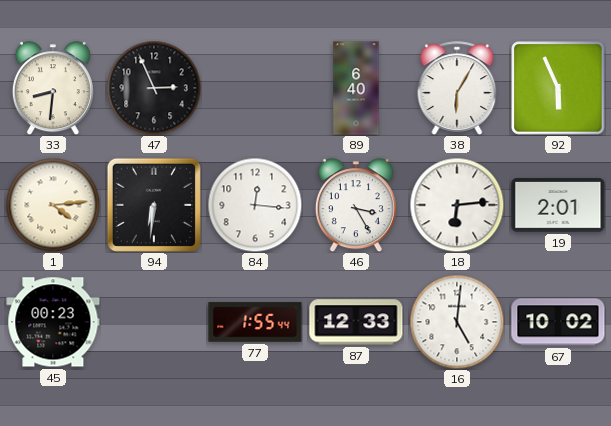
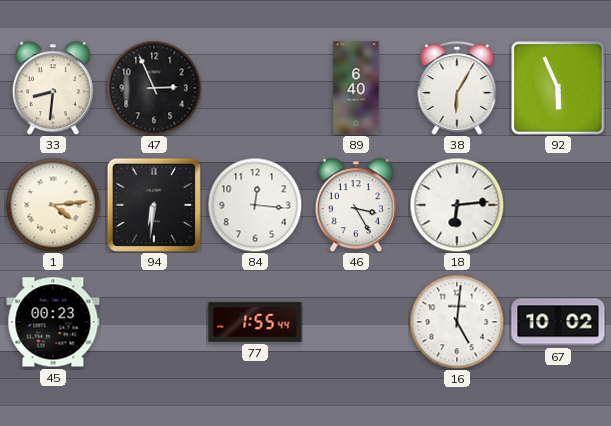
19: 2:01 -> none
87: 12:33 -> none
